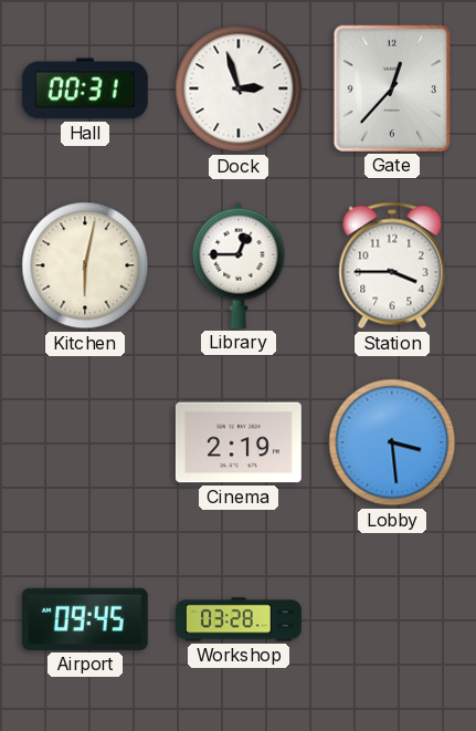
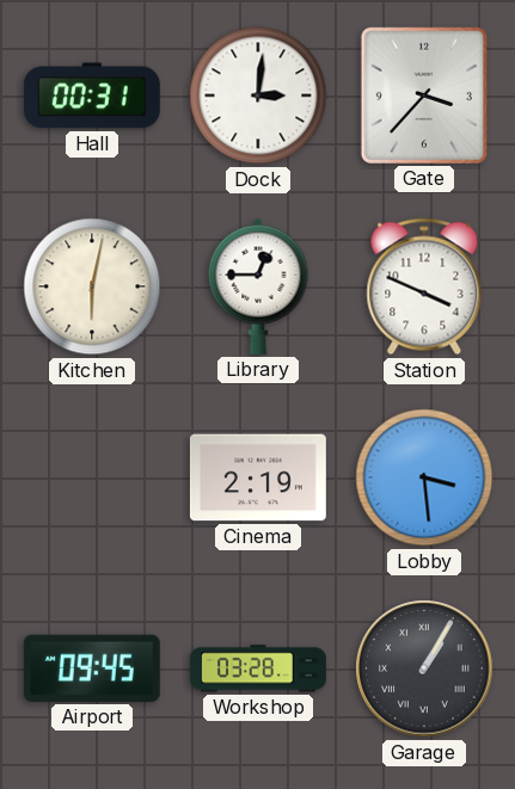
Dock: 2:57 -> 3:01
Gate: 12:37 -> 3:37
Station: 3:45 -> 3:49
Garage: none -> 1:05
